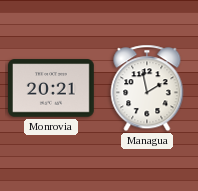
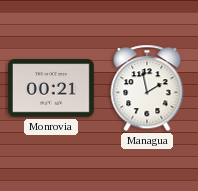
Monrovia: 20:21 -> 00:21
